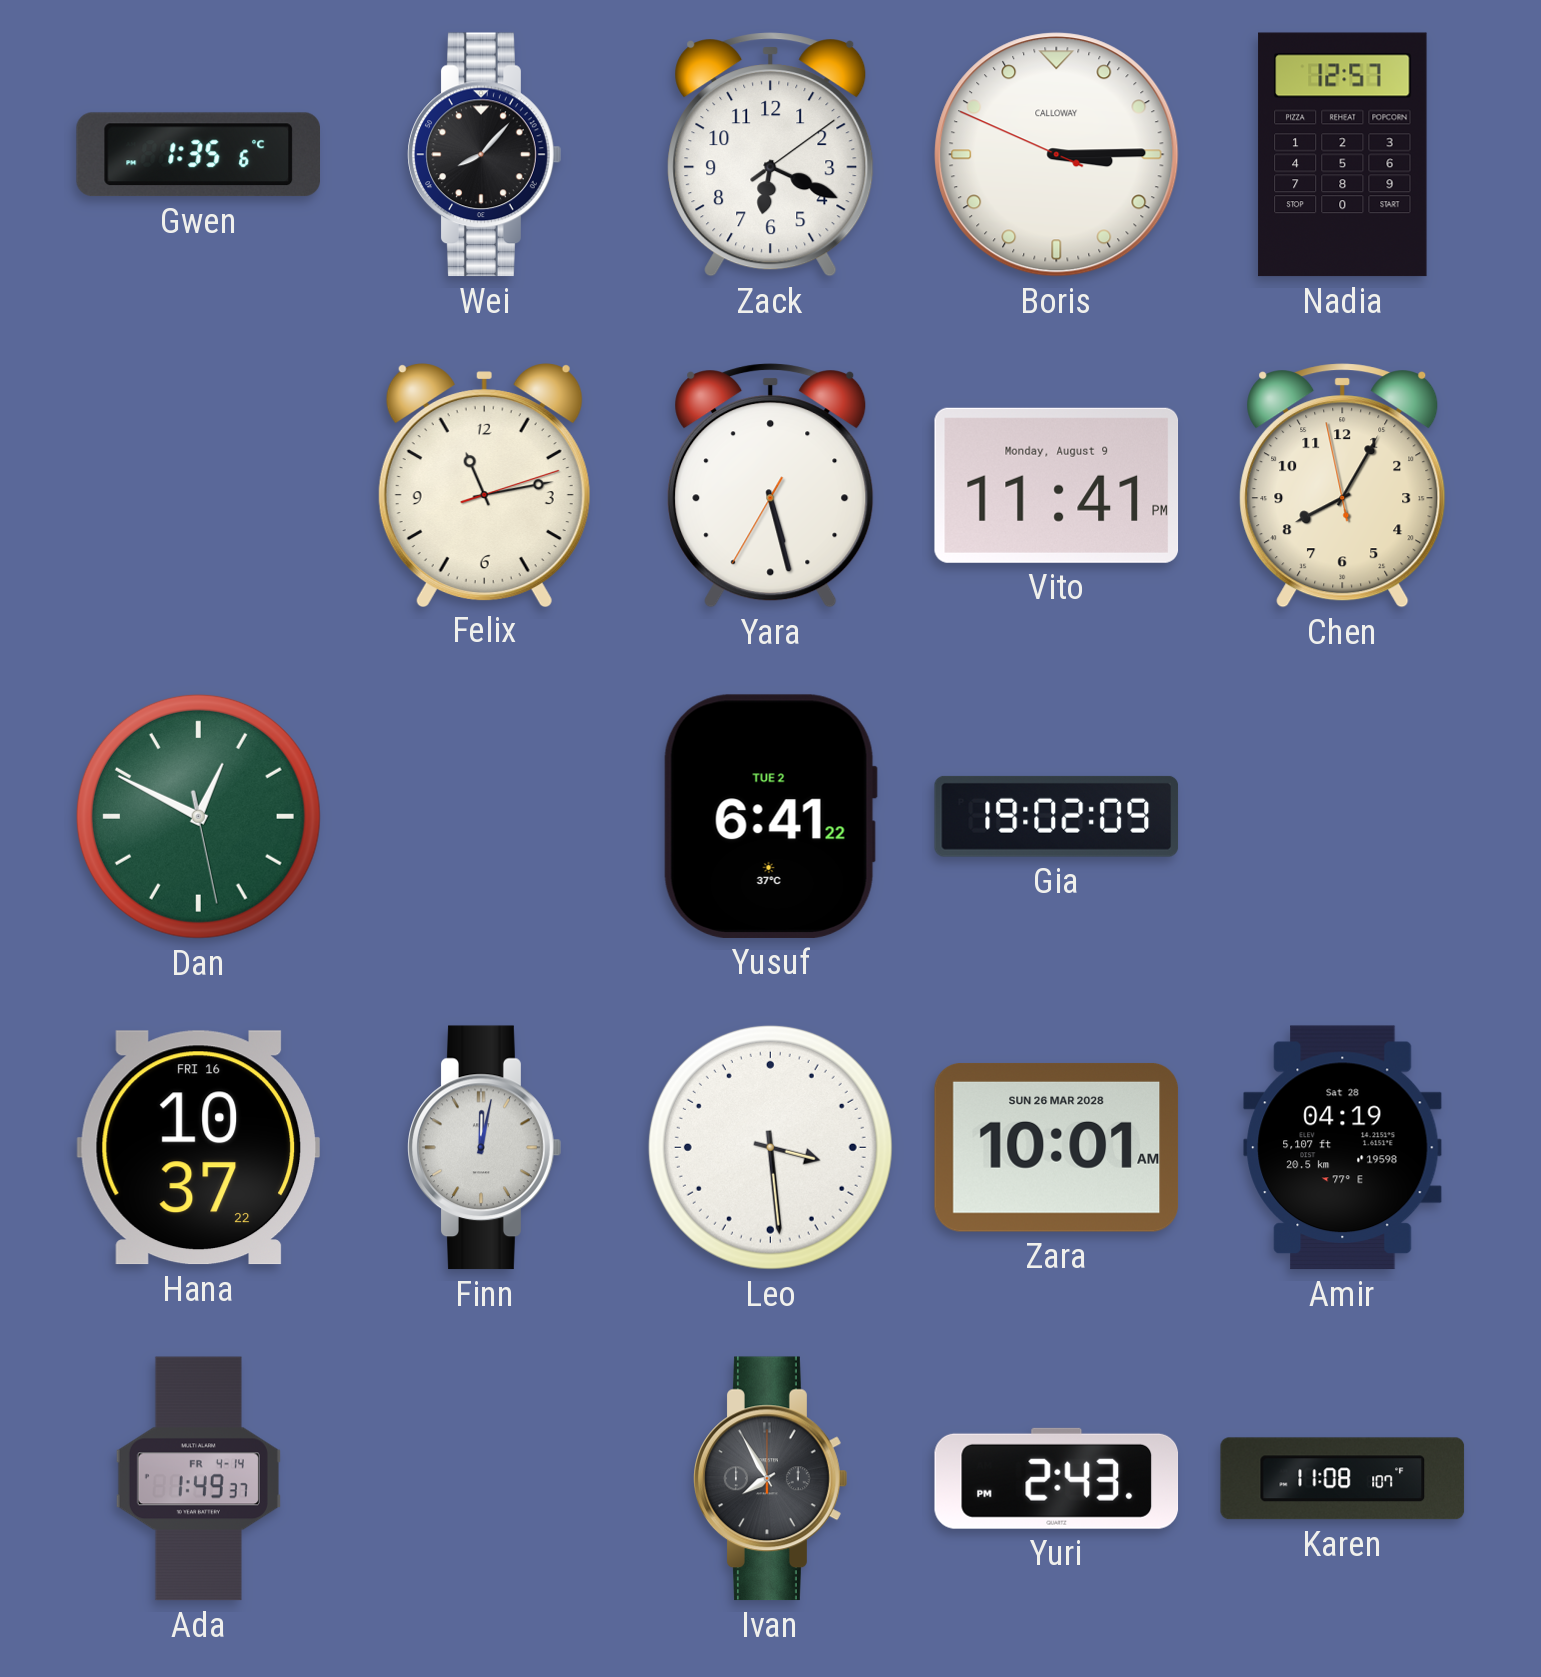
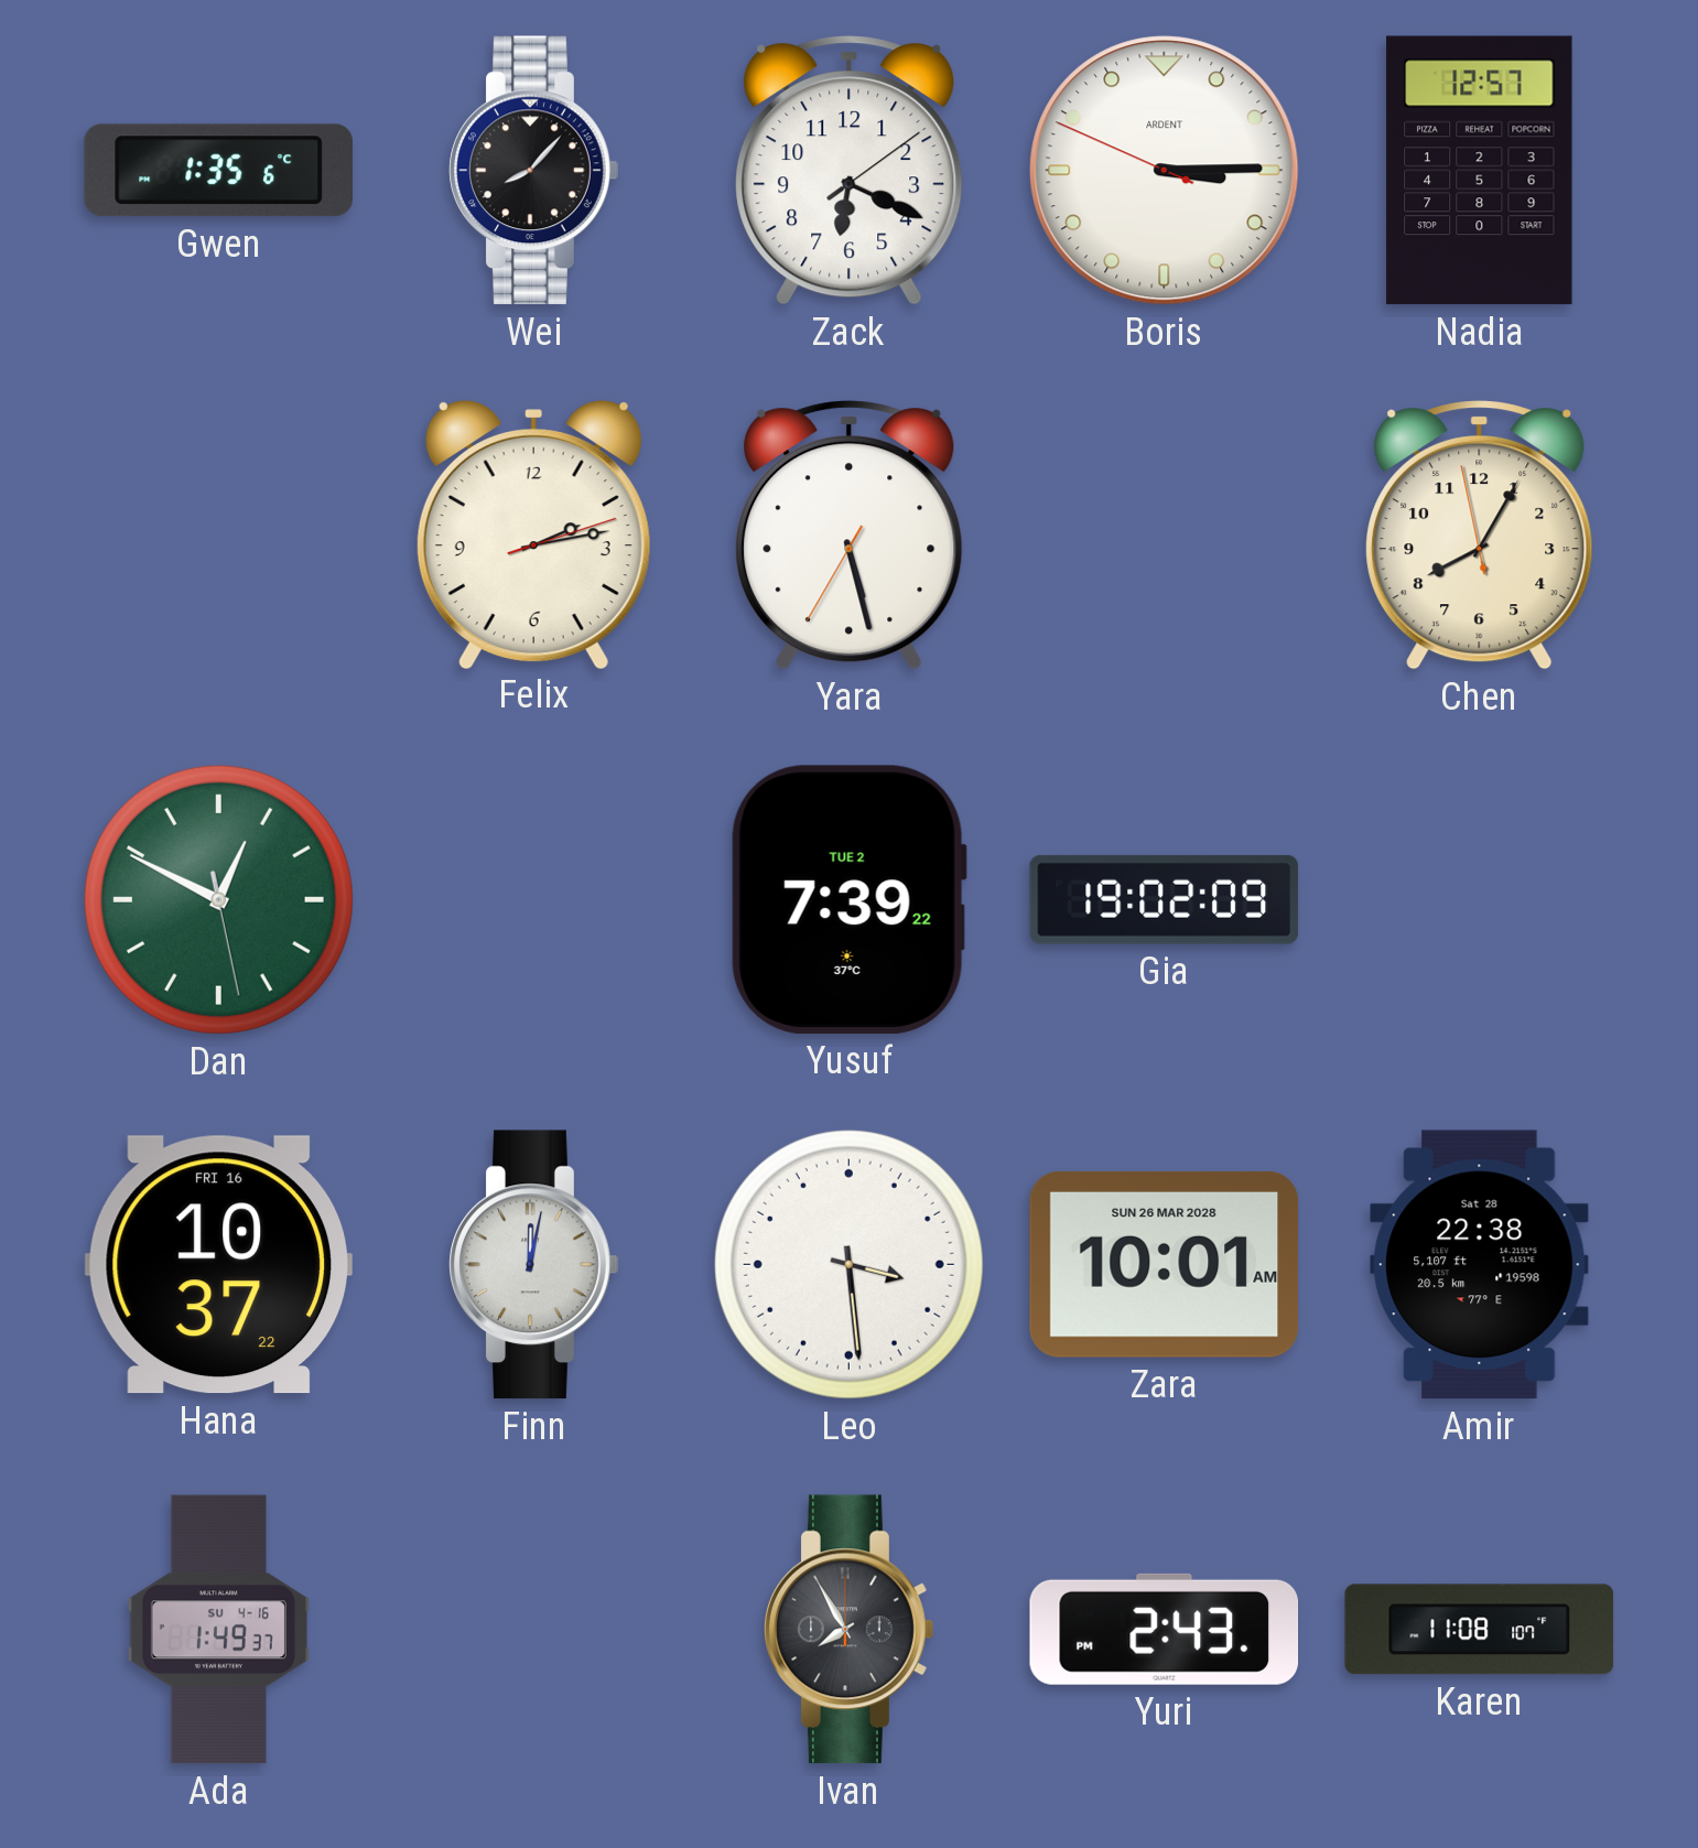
Boris brand: CALLOWAY -> ARDENT
Felix: 11:13 -> 2:13
Vito: 11:41 -> none
Yusuf: 6:41 -> 7:39
Amir: 04:19 -> 22:38
Ada date: FR 4-14 -> SU 4-16
